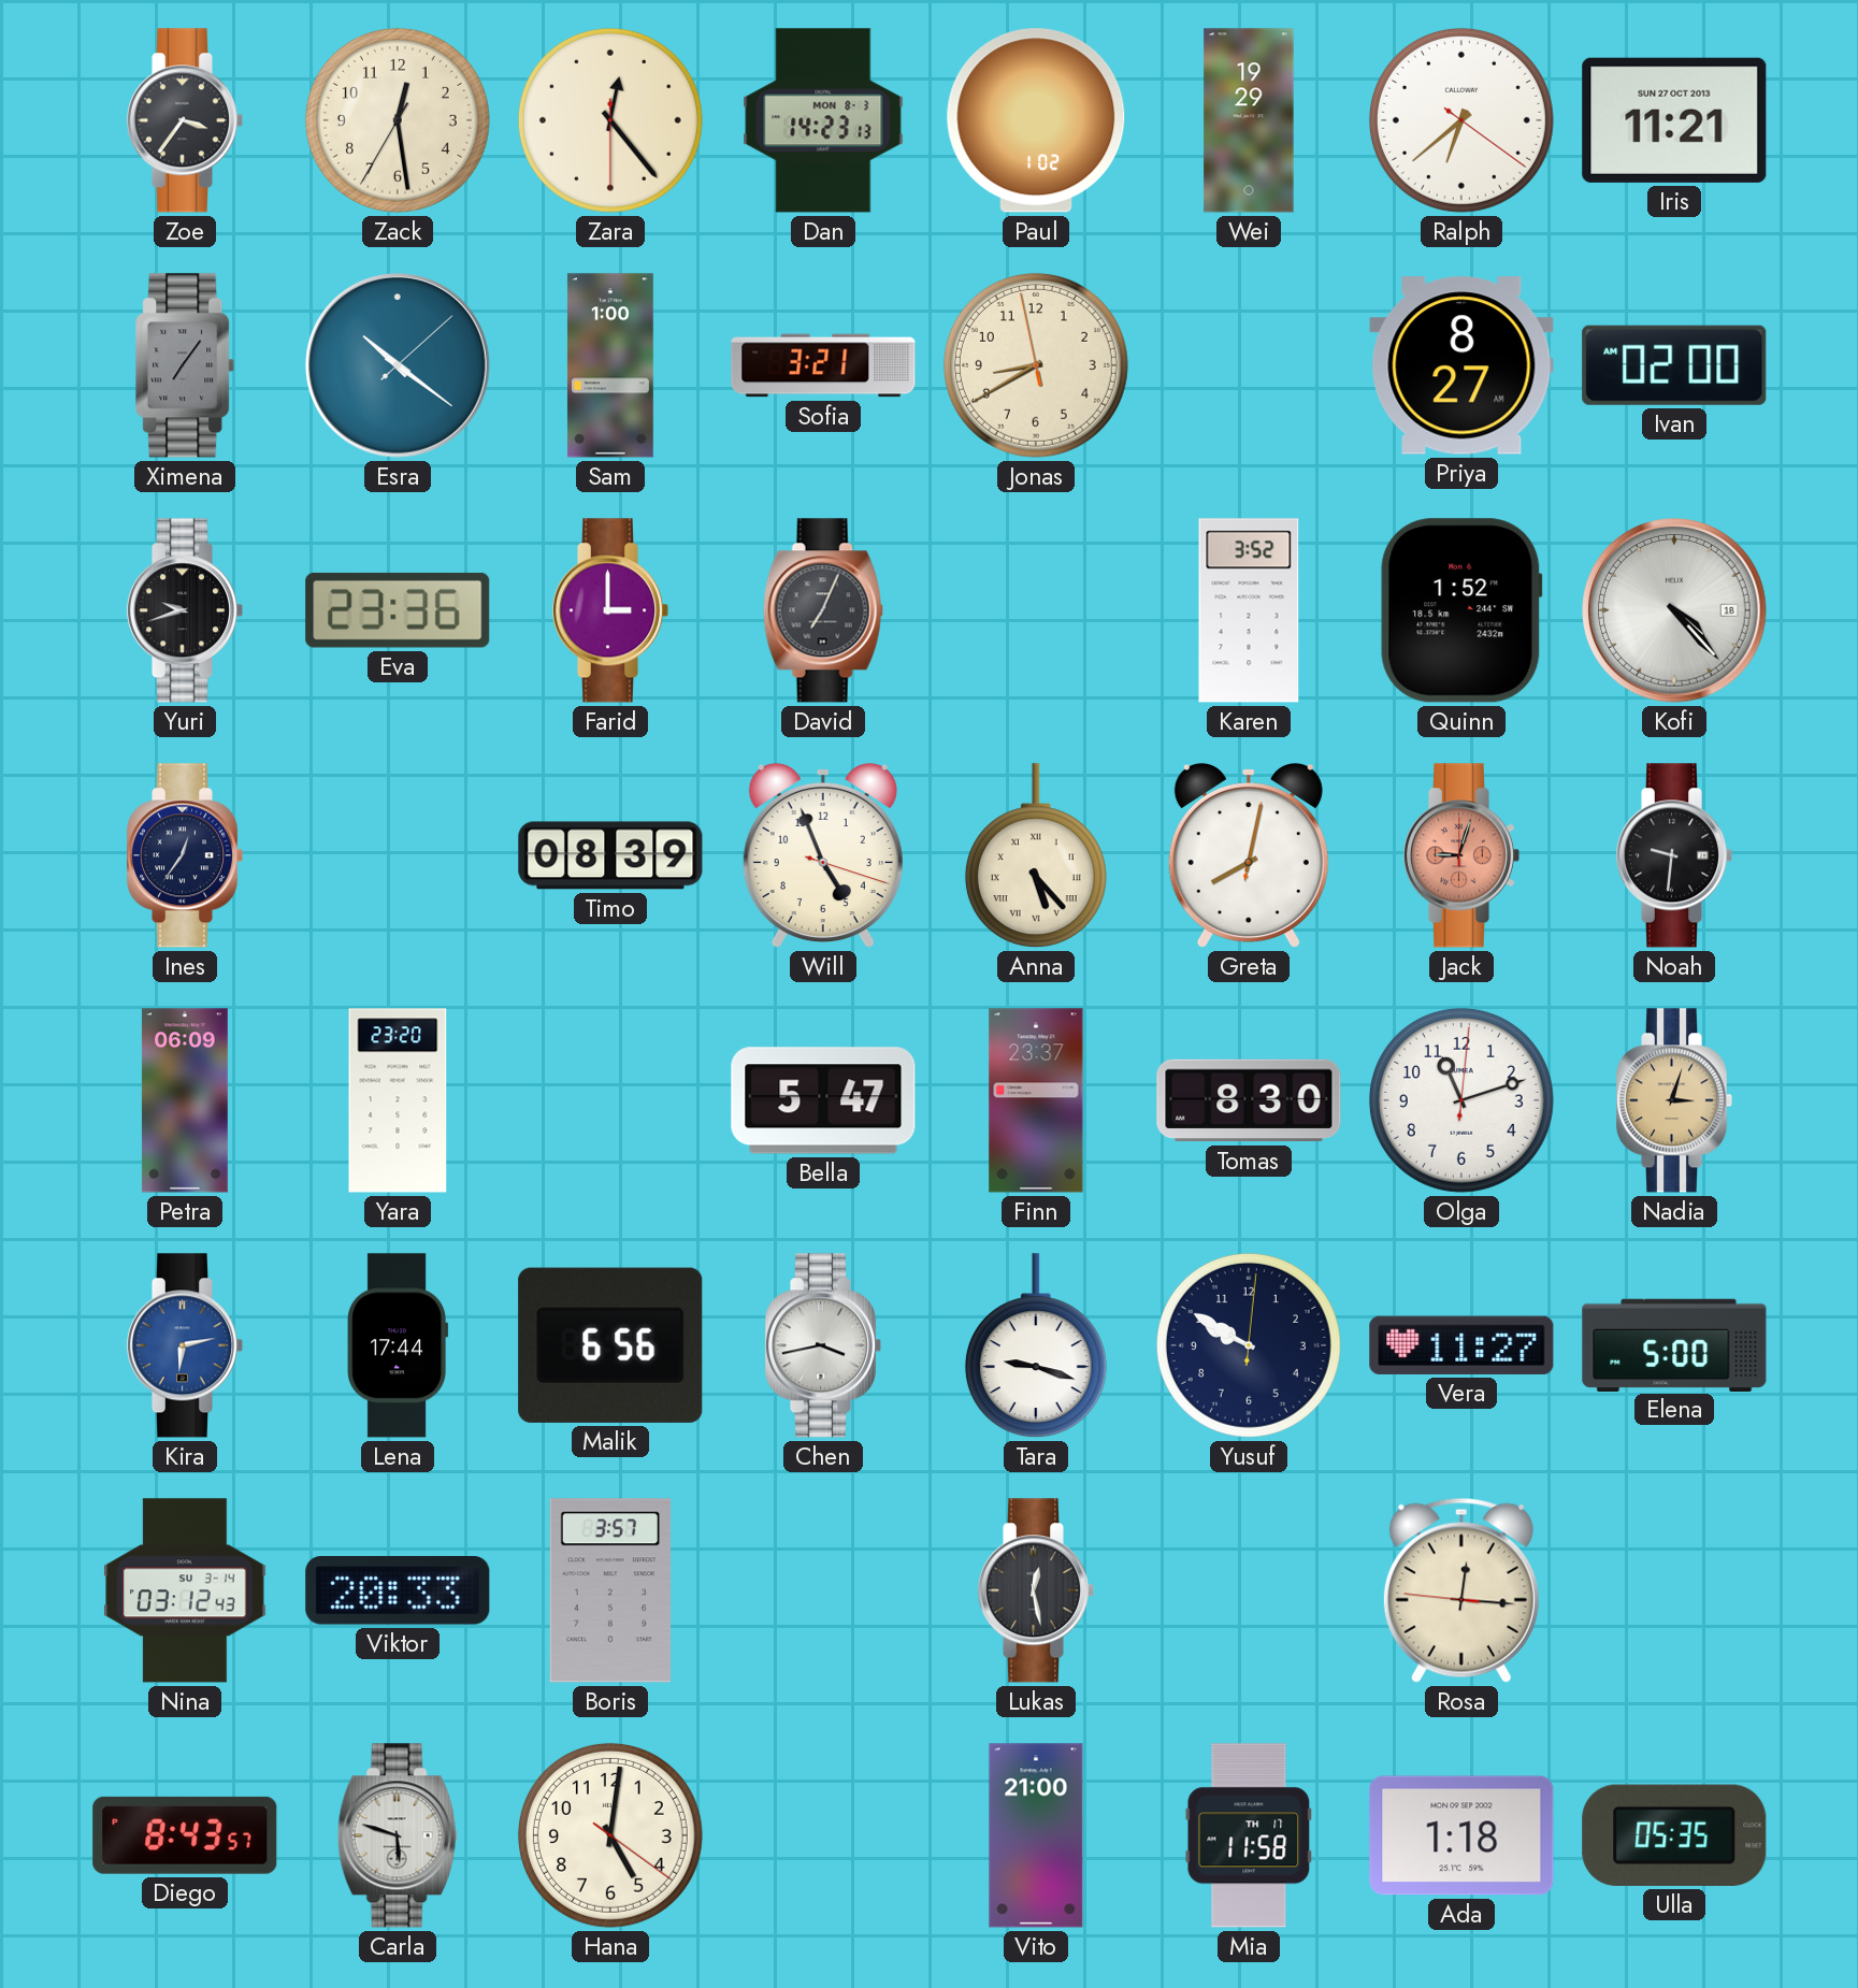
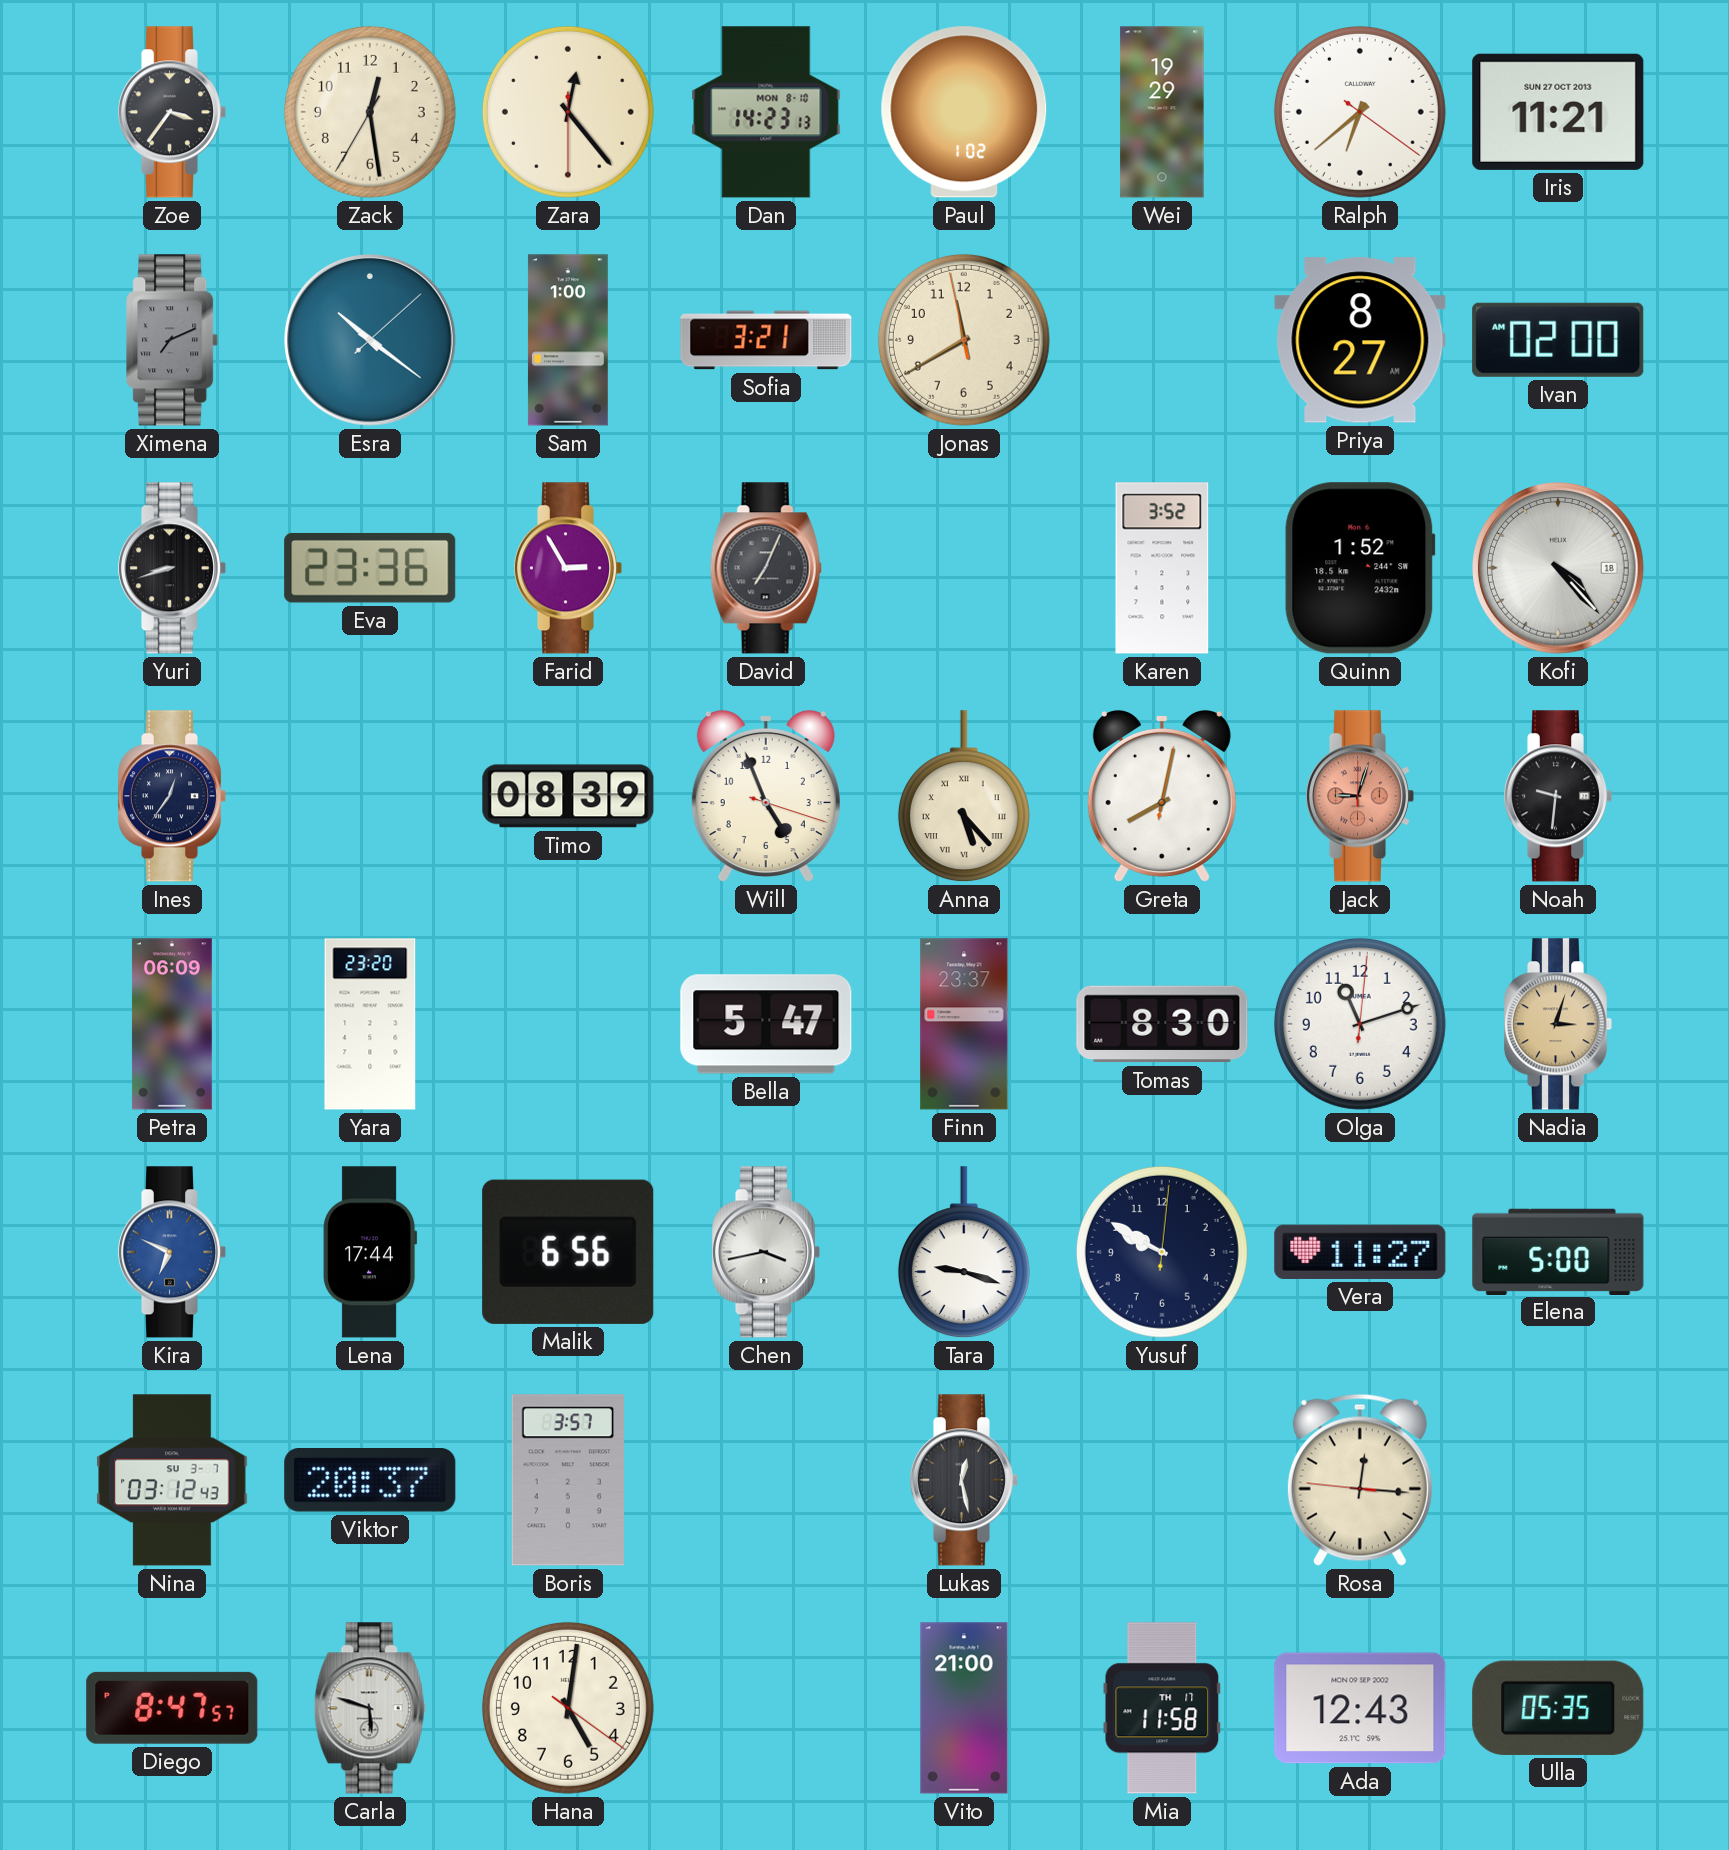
Dan date: MON 8-3 -> MON 8-10
Ximena: 7:06 -> 7:11
Jonas: 8:39 -> 11:39
Yuri: 9:42 -> 8:42
Farid: 3:00 -> 2:55
Kira: 6:13 -> 6:49
Nina date: SU 3-14 -> SU 3-7
Viktor: 20:33 -> 20:37
Diego: 8:43 -> 8:47
Ada: 1:18 -> 12:43
